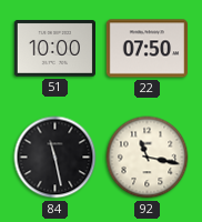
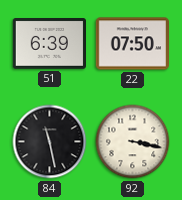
51: 10:00 -> 6:39
92: 11:17 -> 3:17
